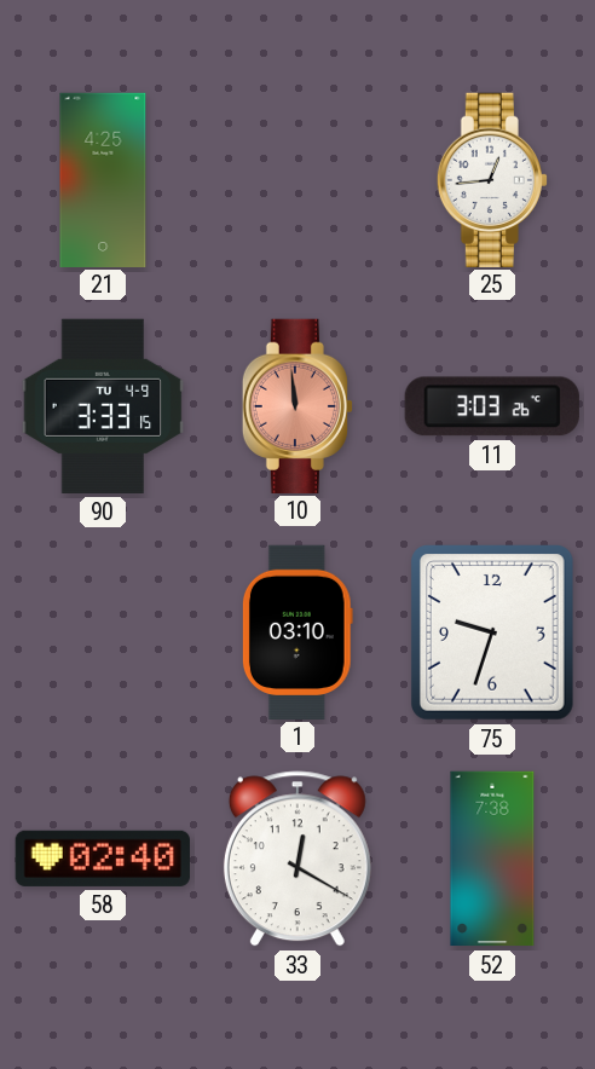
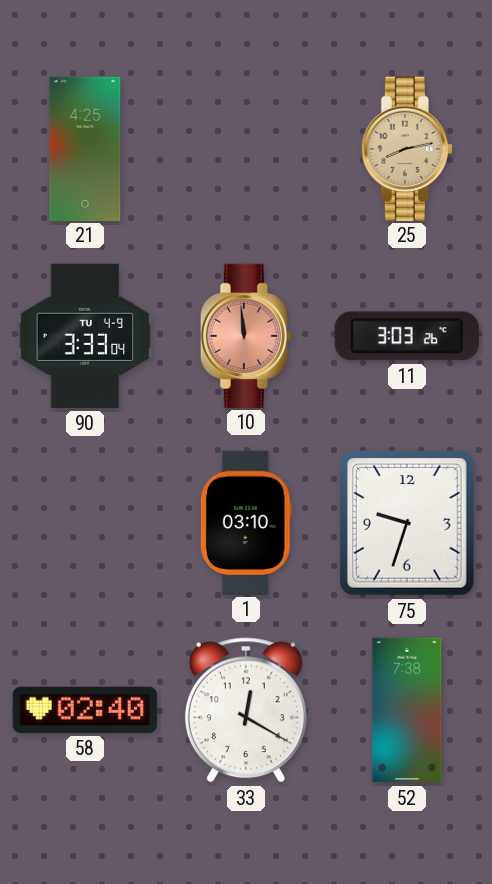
25: 12:44 -> 8:13
25 dial: white -> champagne
90: 3:33:15 -> 3:33:04
